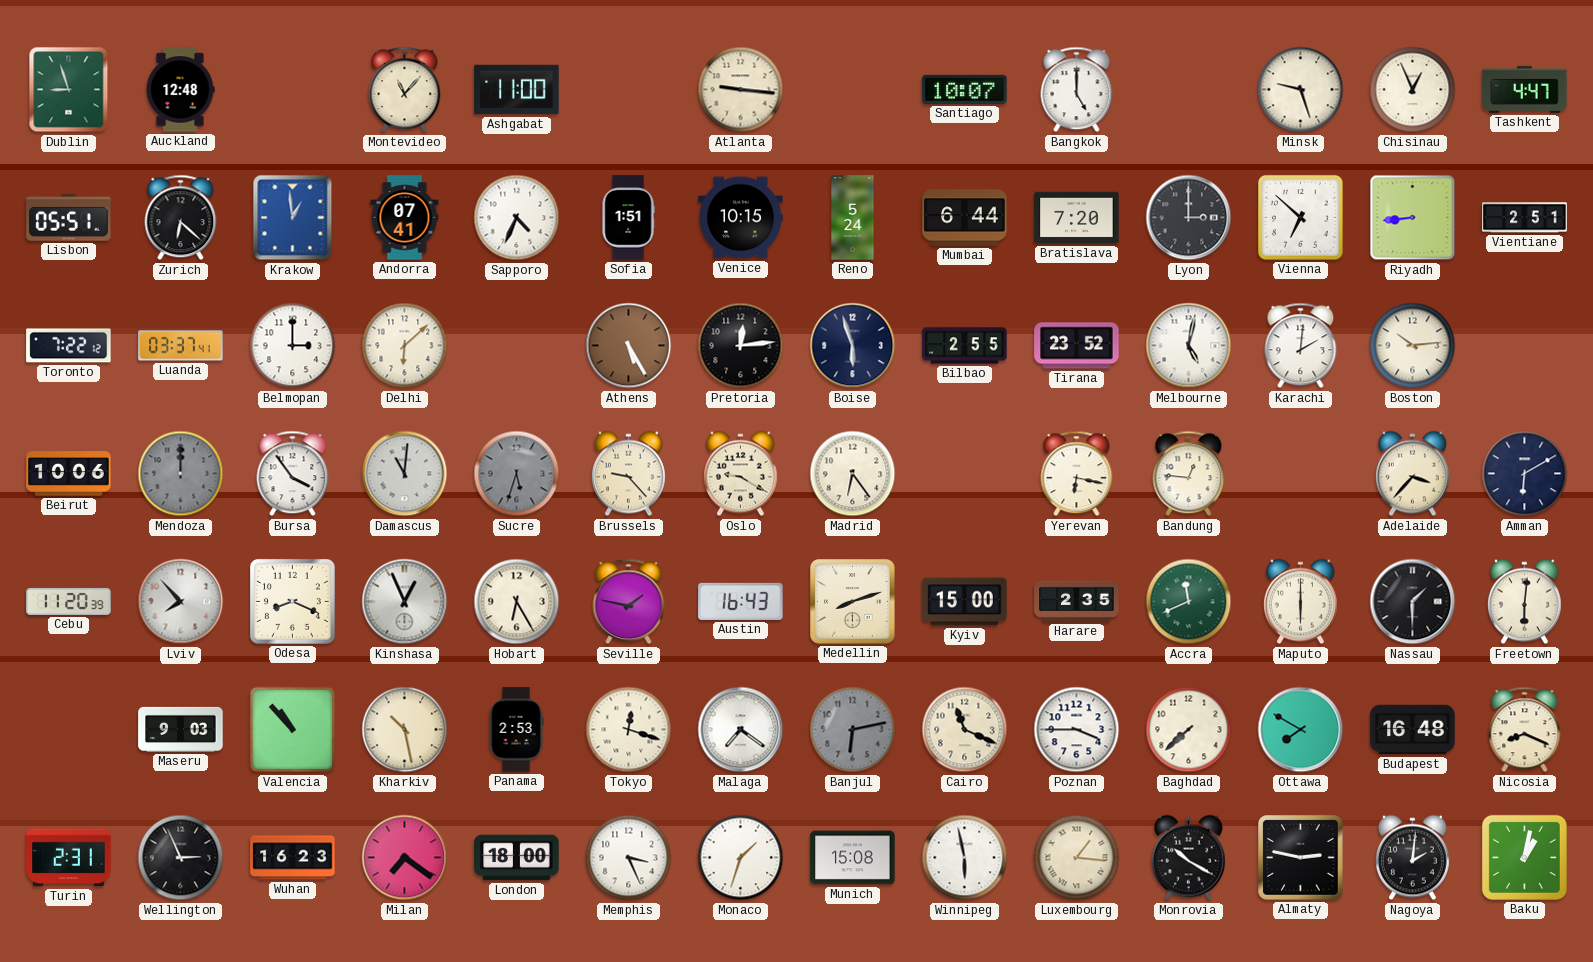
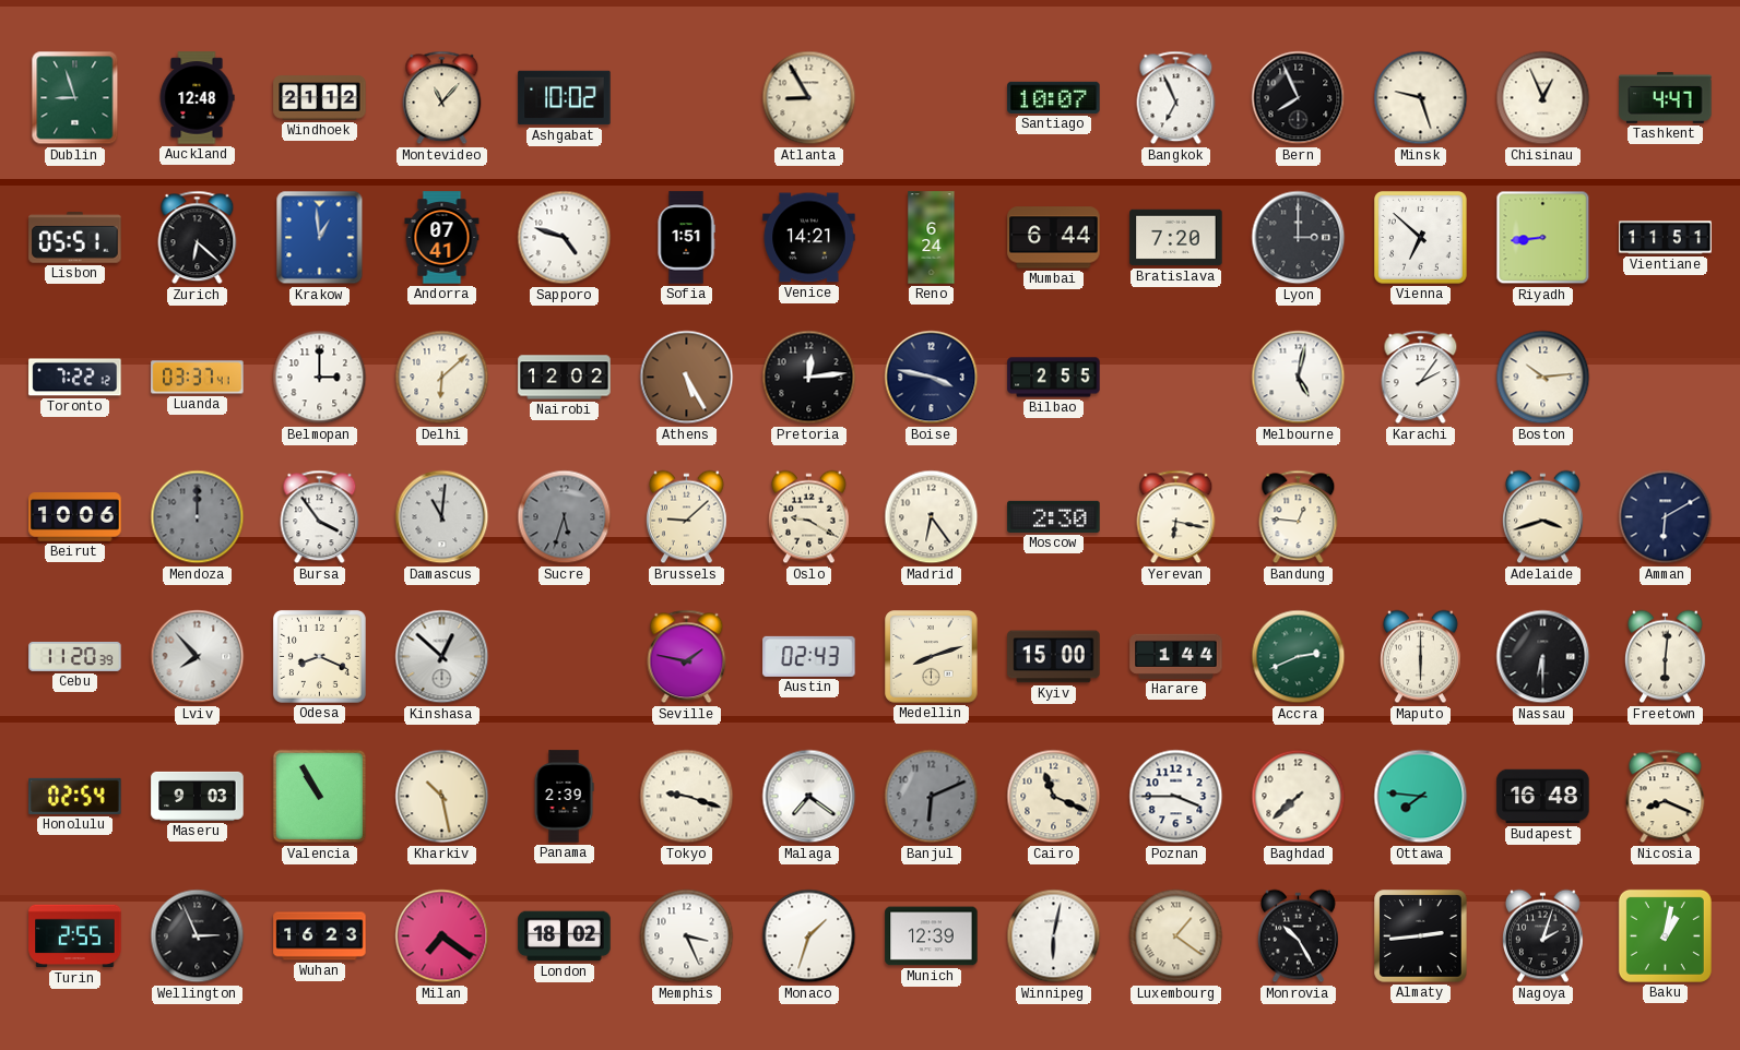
Windhoek: none -> 21:12
Ashgabat: 11:00 -> 10:02
Atlanta: 9:16 -> 8:55
Bangkok: 5:00 -> 6:56
Bern: none -> 7:56
Sapporo: 4:34 -> 4:48
Venice: 10:15 -> 14:21
Reno: 5:24 -> 6:24
Vientiane: 2:51 -> 11:51
Nairobi: none -> 12:02
Boise: 5:57 -> 3:47
Tirana: 23:52 -> none
Karachi: 2:01 -> 2:06
Brussels: 9:23 -> 9:08
Moscow: none -> 2:30
Adelaide: 3:37 -> 3:42
Kinshasa: 12:56 -> 12:52
Hobart: 6:25 -> none
Austin: 16:43 -> 02:43
Harare: 2:35 -> 1:44
Accra: 11:41 -> 2:41
Nassau: 1:30 -> 6:30
Honolulu: none -> 02:54
Valencia: 10:53 -> 10:55
Panama: 2:53 -> 2:39
Tokyo: 12:18 -> 9:18
Banjul: 6:13 -> 6:11
Ottawa: 7:50 -> 7:46
Turin: 2:31 -> 2:55
London: 18:00 -> 18:02
Munich: 15:08 -> 12:39
Winnipeg: 5:58 -> 6:02
Luxembourg: 1:16 -> 1:21
Monrovia: 10:20 -> 10:25
Almaty: 2:47 -> 2:44
Nagoya: 2:01 -> 2:03
